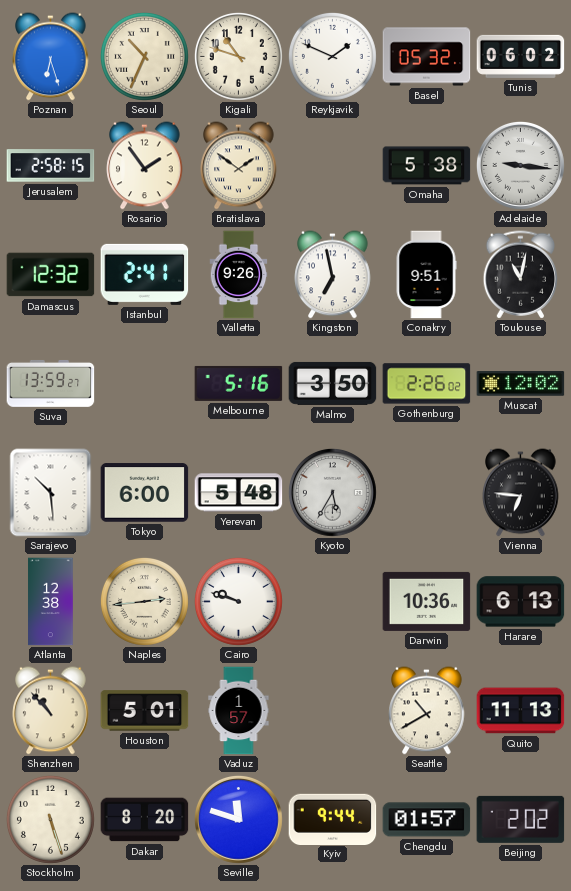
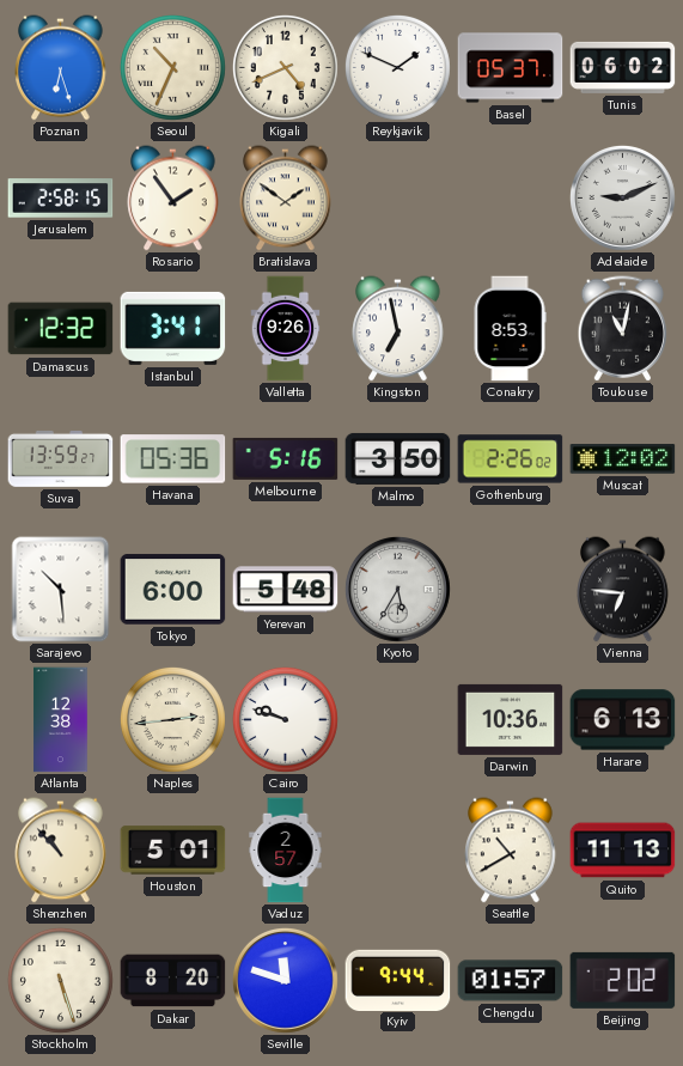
Kigali: 10:48 -> 4:41
Basel: 05:32 -> 05:37
Omaha: 5:38 -> none
Adelaide: 9:16 -> 9:11
Istanbul: 2:41 -> 3:41
Conakry: 9:51 -> 8:53
Havana: none -> 05:36
Vaduz: 1:57 -> 2:57
